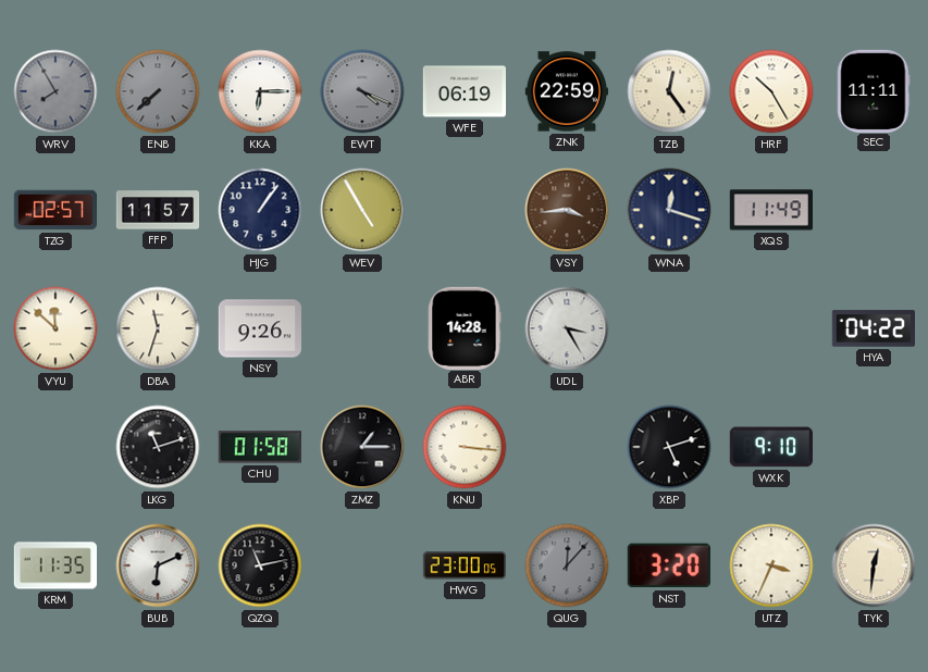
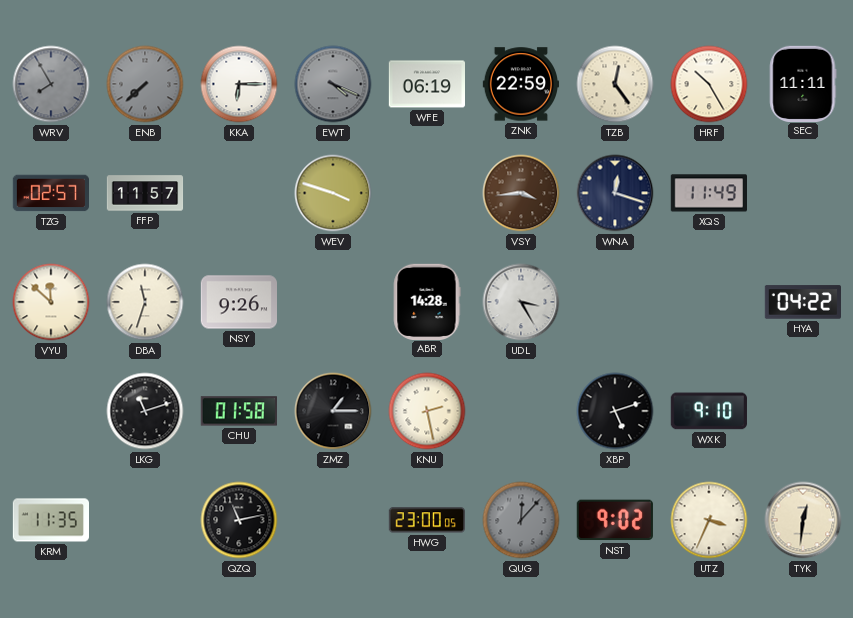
HJG: 1:06 -> none
WEV: 4:55 -> 3:48
KNU: 3:16 -> 2:28
BUB: 6:11 -> none
NST: 3:20 -> 9:02
